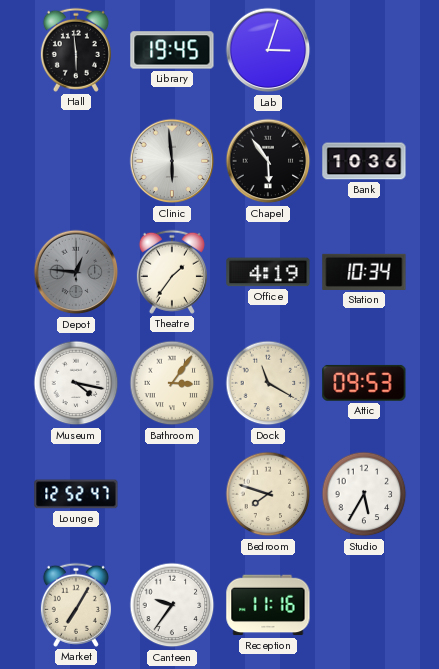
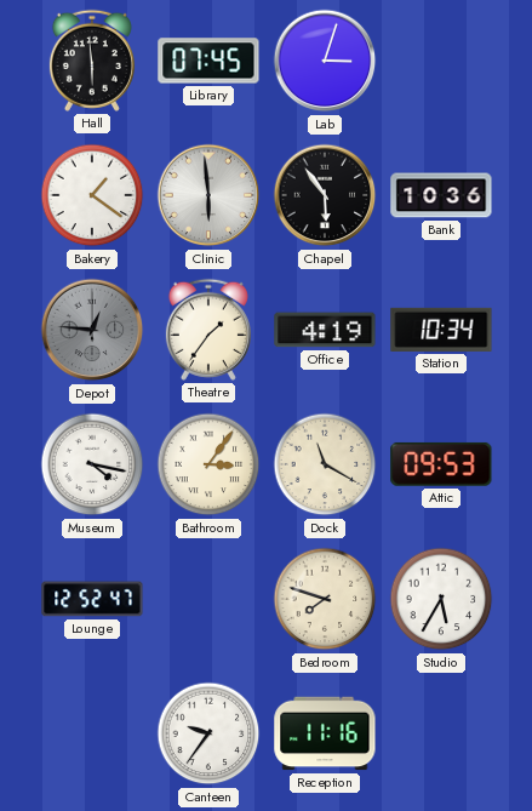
Library: 19:45 -> 07:45
Bakery: none -> 1:21
Market: 7:05 -> none
